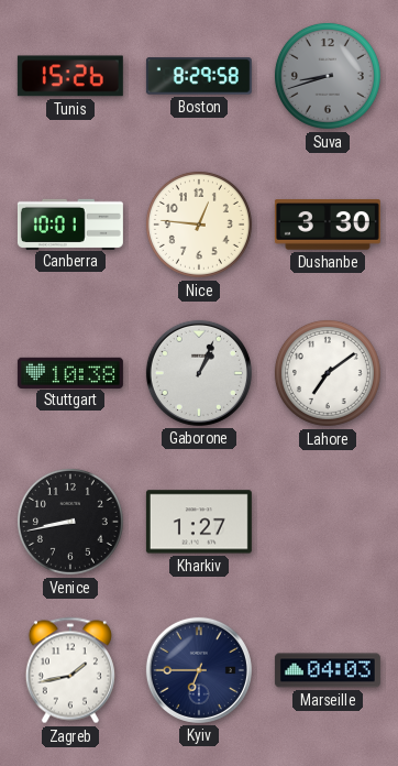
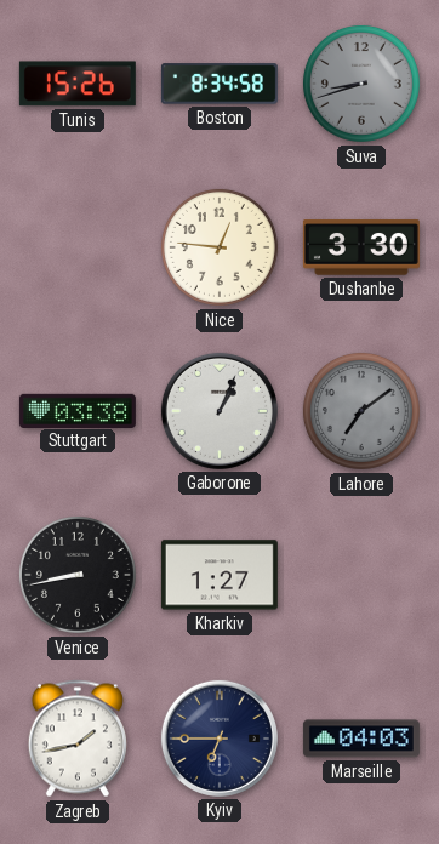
Boston: 8:29 -> 8:34
Canberra: 10:01 -> none
Stuttgart: 10:38 -> 03:38
Lahore dial: white -> grey
